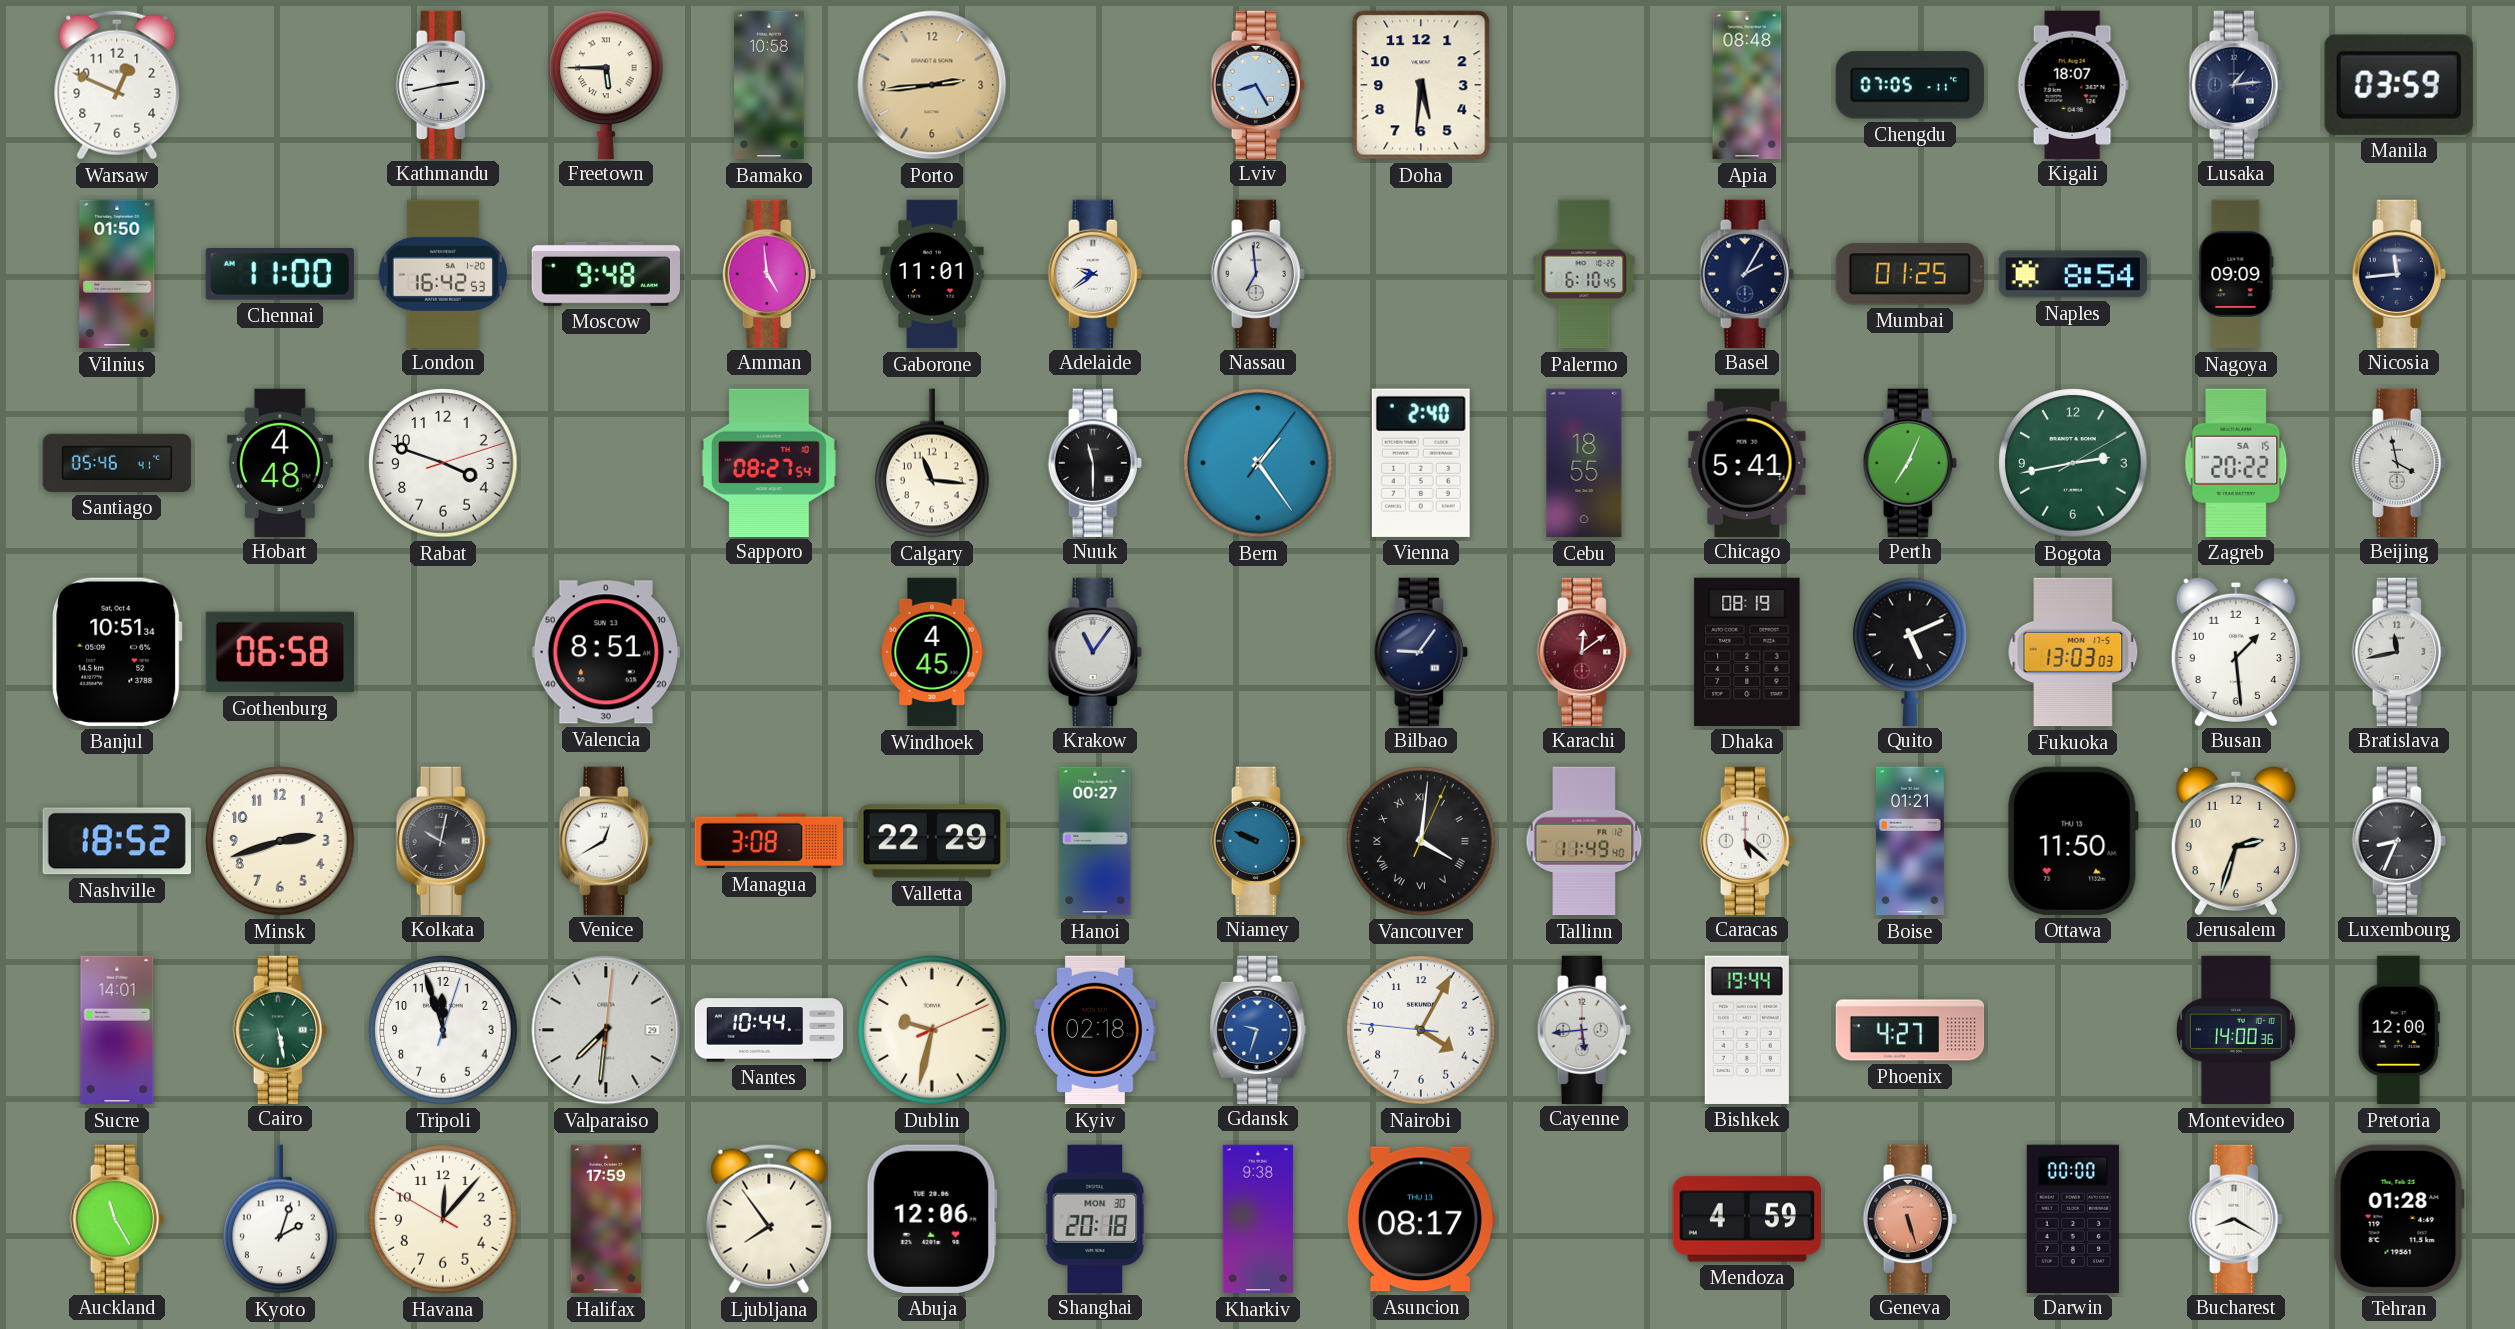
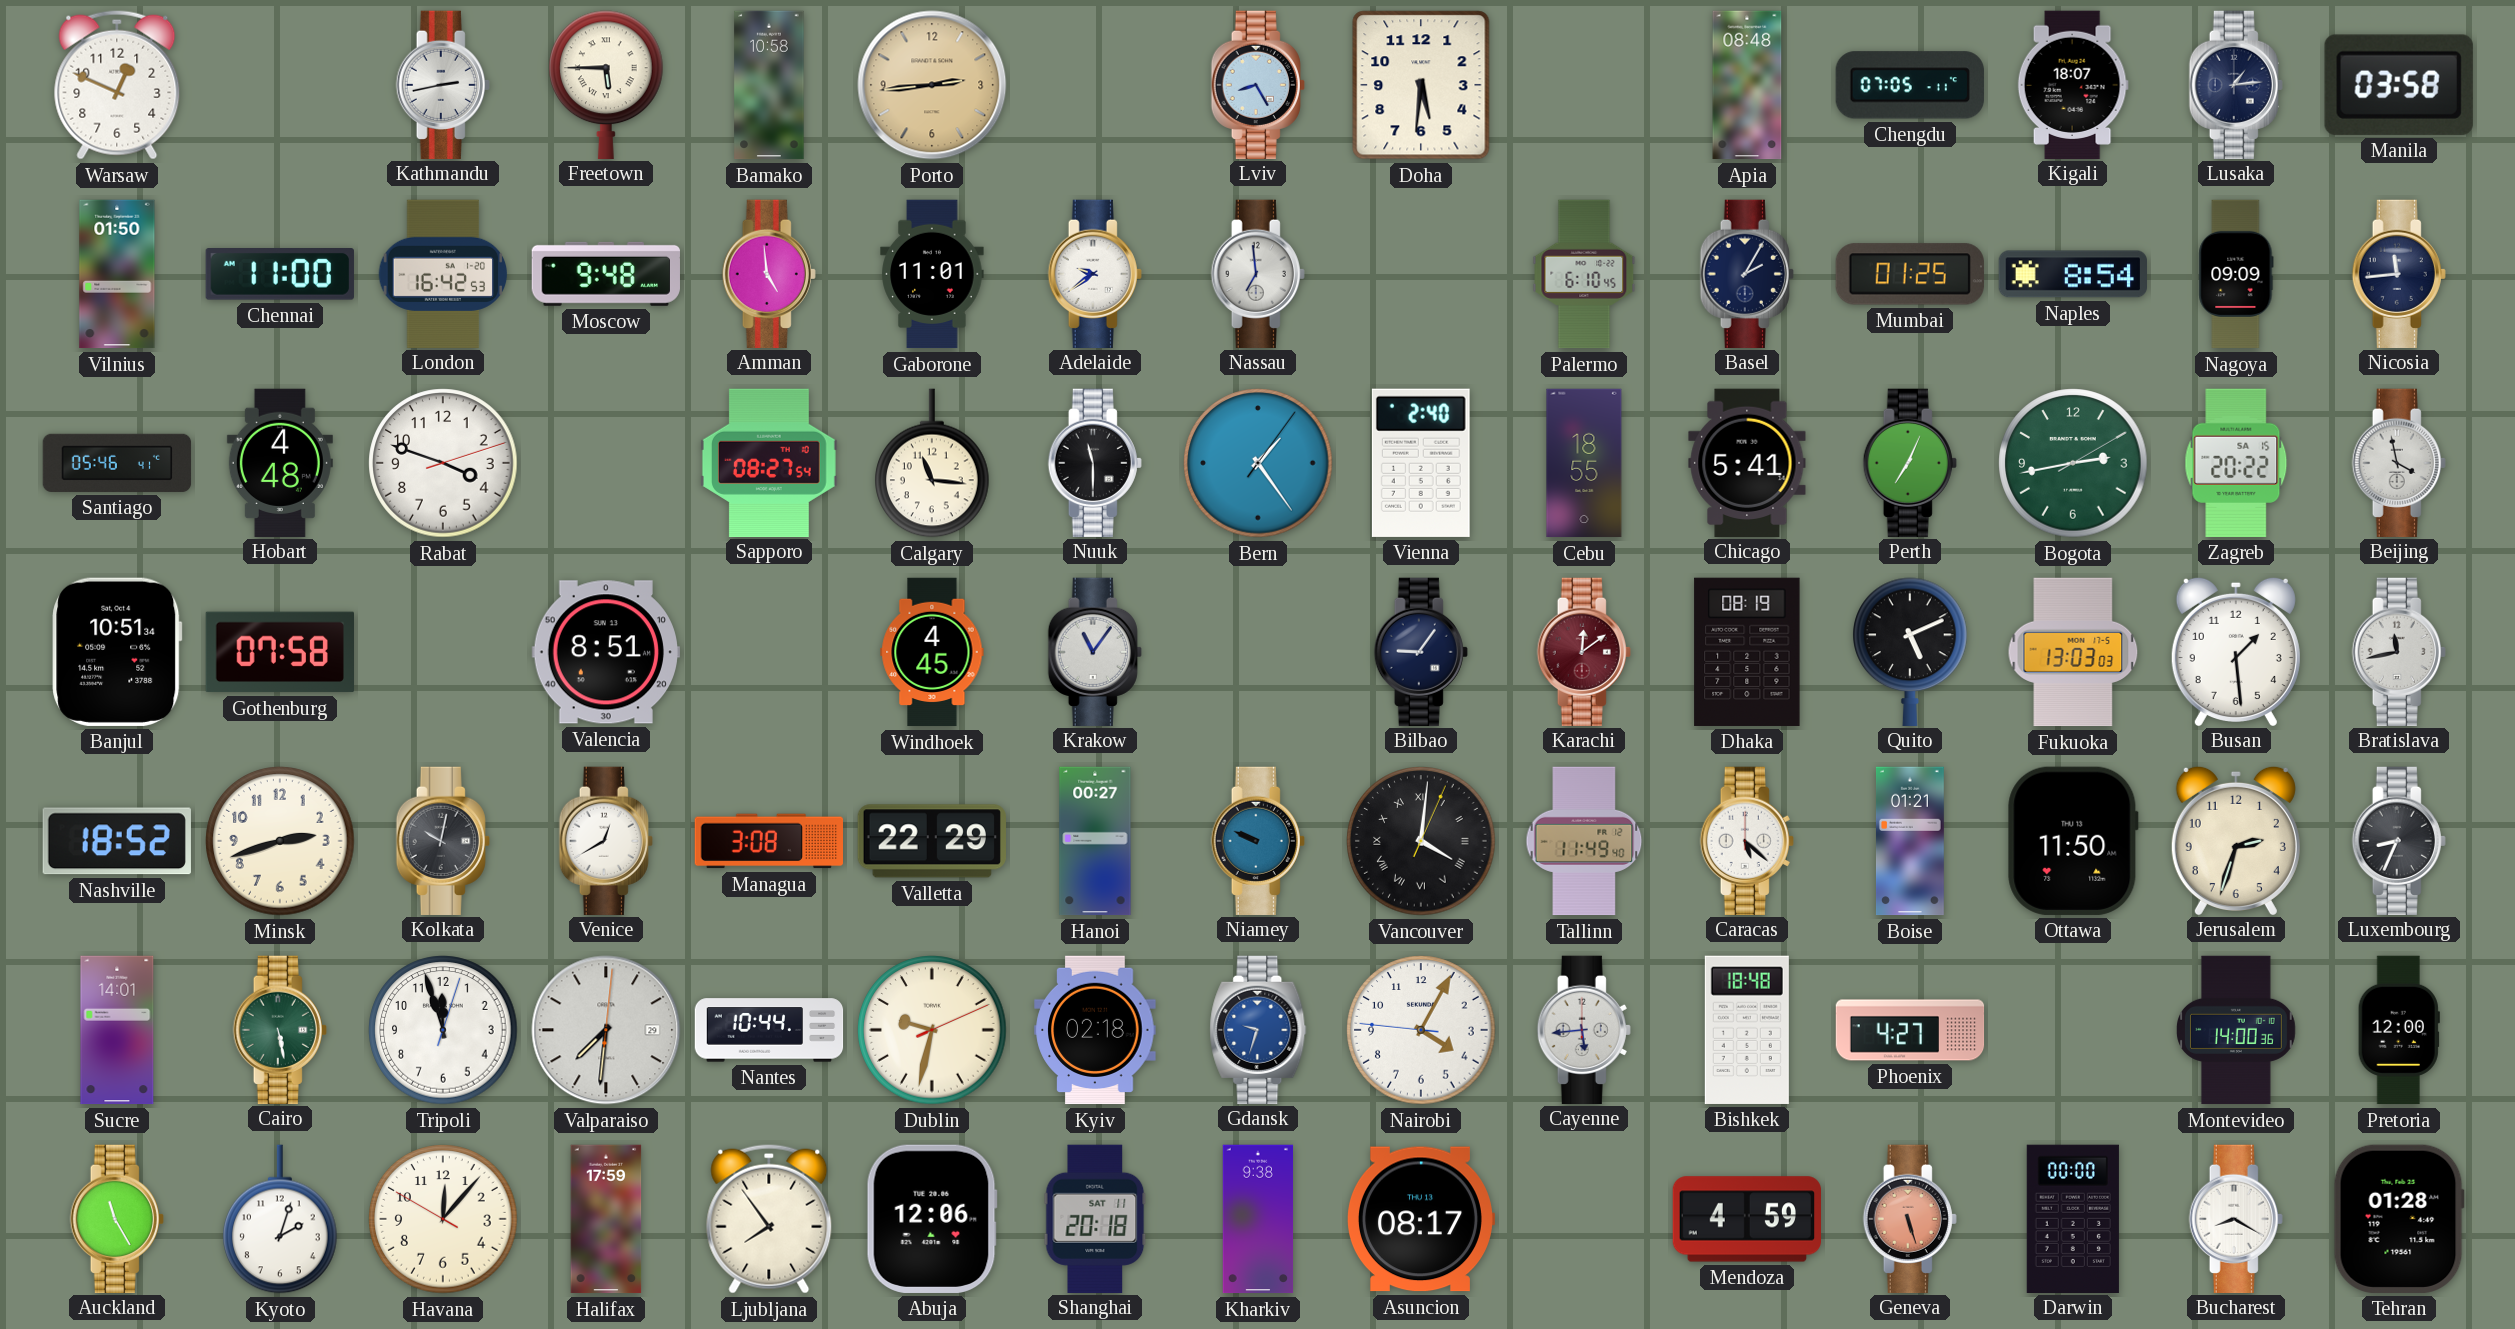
Manila: 03:59 -> 03:58
Gothenburg: 06:58 -> 07:58
Bishkek: 19:44 -> 18:48
Shanghai date: MON 30 -> SAT 11
